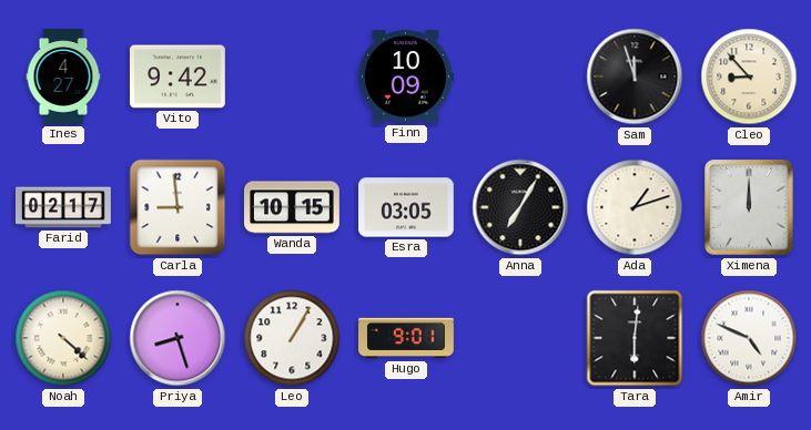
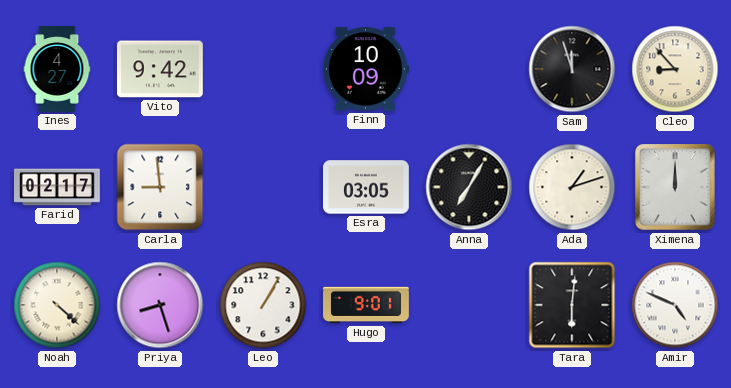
Wanda: 10:15 -> none
